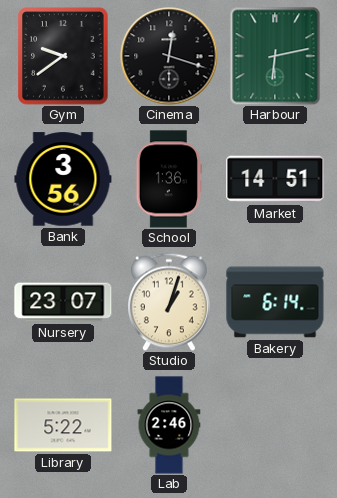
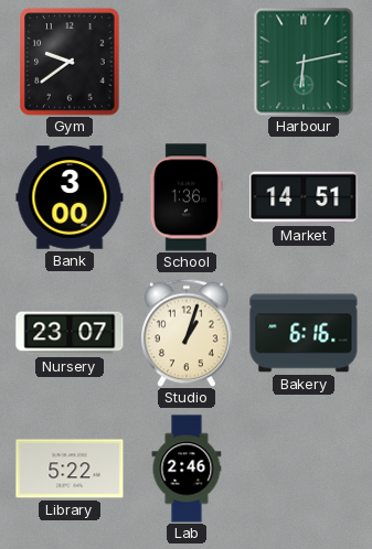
Cinema: 12:18 -> none
Bank: 3:56 -> 3:00
Bakery: 6:14 -> 6:16
